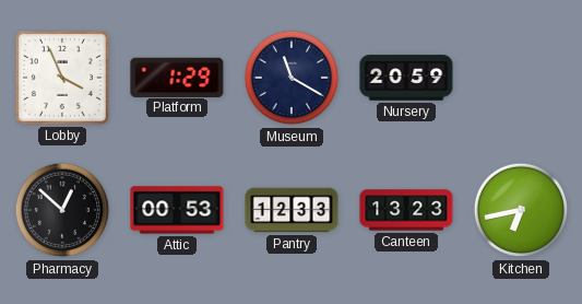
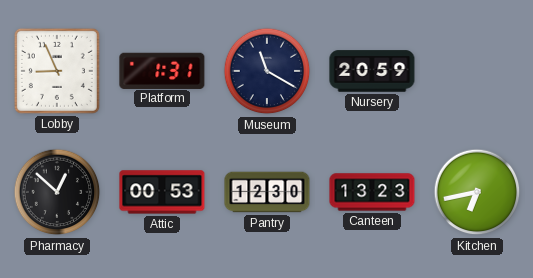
Lobby: 3:56 -> 8:56
Platform: 1:29 -> 1:31
Pantry: 12:33 -> 12:30
